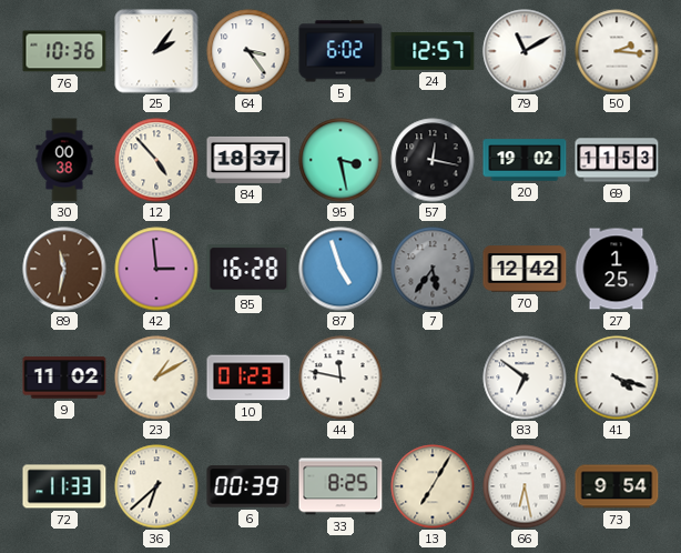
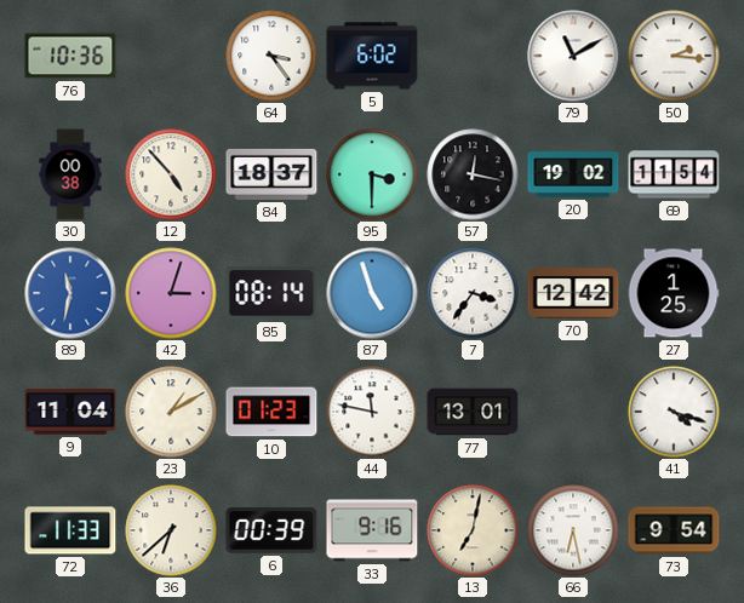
25: 2:06 -> none
24: 12:57 -> none
95: 3:28 -> 3:30
69: 11:53 -> 11:54
89 dial: brown -> blue
42: 2:59 -> 3:03
85: 16:28 -> 08:14
7: 5:36 -> 3:36
7 dial: grey -> white
9: 11:02 -> 11:04
77: none -> 13:01
83: 6:51 -> none
33: 8:25 -> 9:16
13: 7:05 -> 7:02
